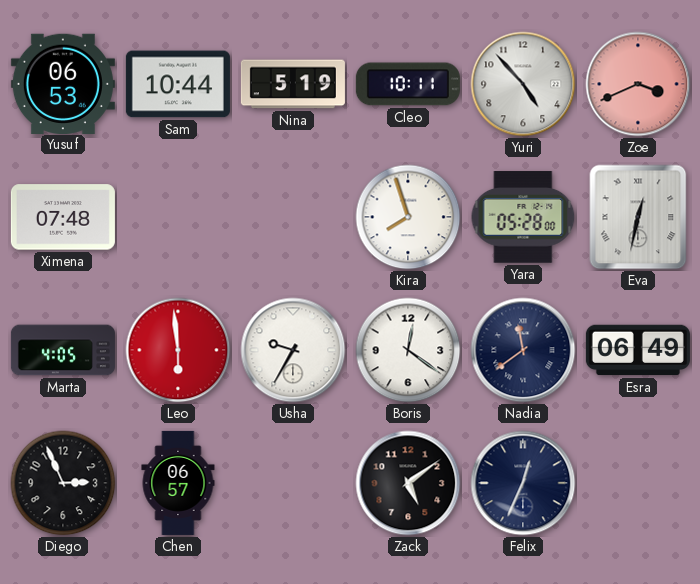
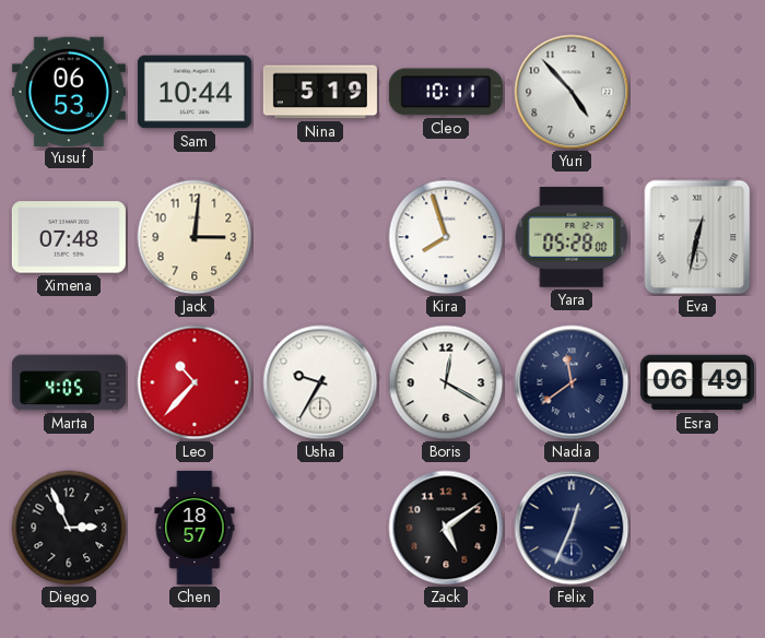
Zoe: 3:41 -> none
Jack: none -> 3:01
Leo: 5:59 -> 10:37
Boris: 12:21 -> 12:20
Chen: 06:57 -> 18:57
